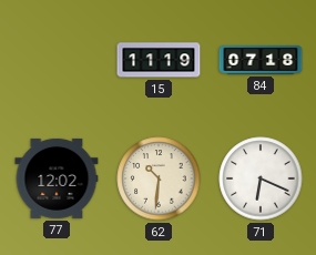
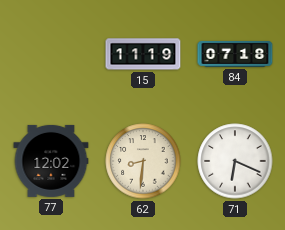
62: 10:31 -> 8:31
